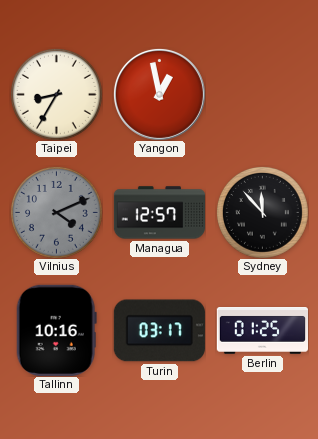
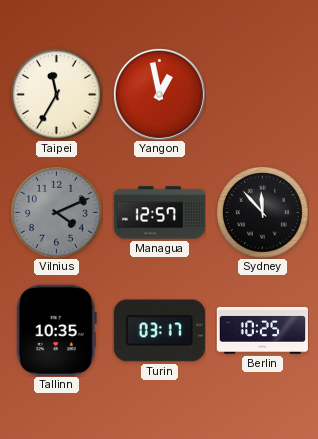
Taipei: 8:35 -> 11:35
Tallinn: 10:16 -> 10:35
Berlin: 01:25 -> 10:25
